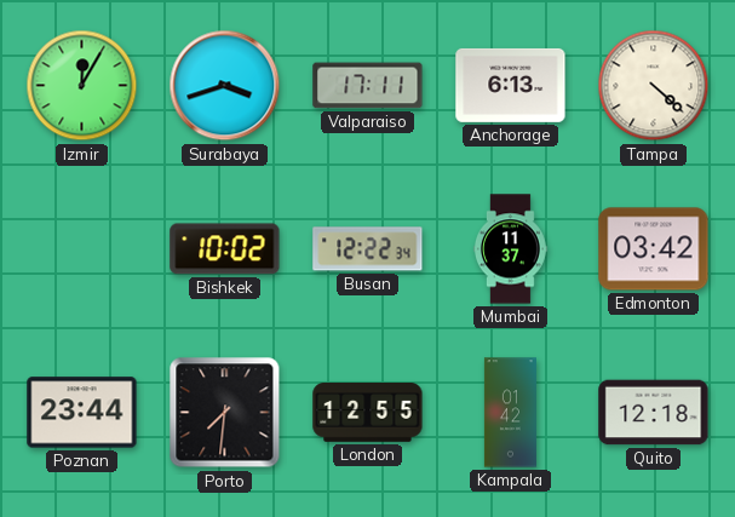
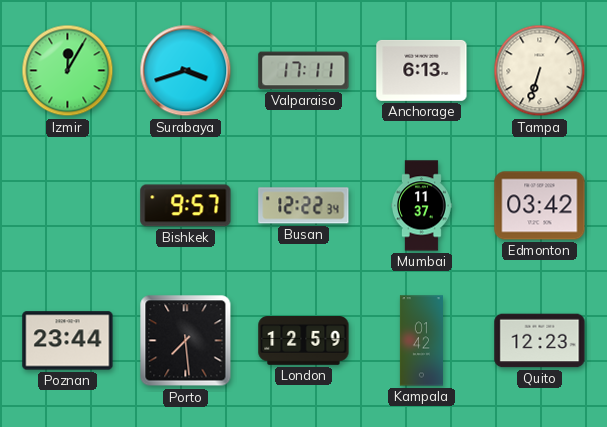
Tampa: 4:22 -> 6:33
Bishkek: 10:02 -> 9:57
Porto: 7:31 -> 7:29
London: 12:55 -> 12:59
Quito: 12:18 -> 12:23
